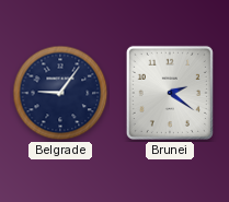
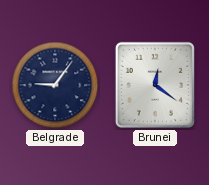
Brunei: 2:21 -> 12:21
